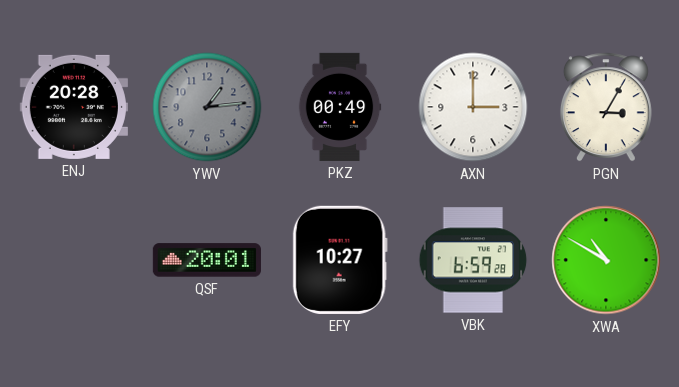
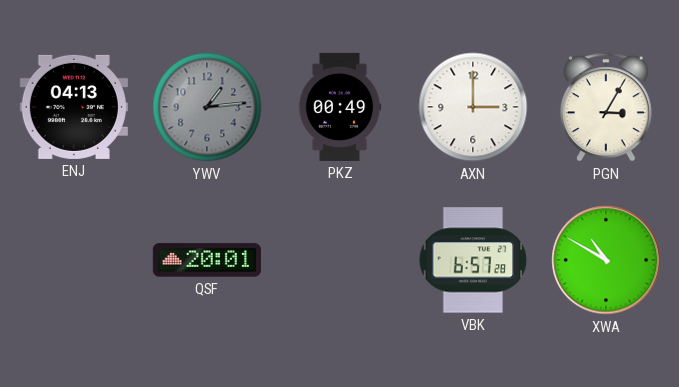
ENJ: 20:28 -> 04:13
EFY: 10:27 -> none
VBK: 6:59 -> 6:57
